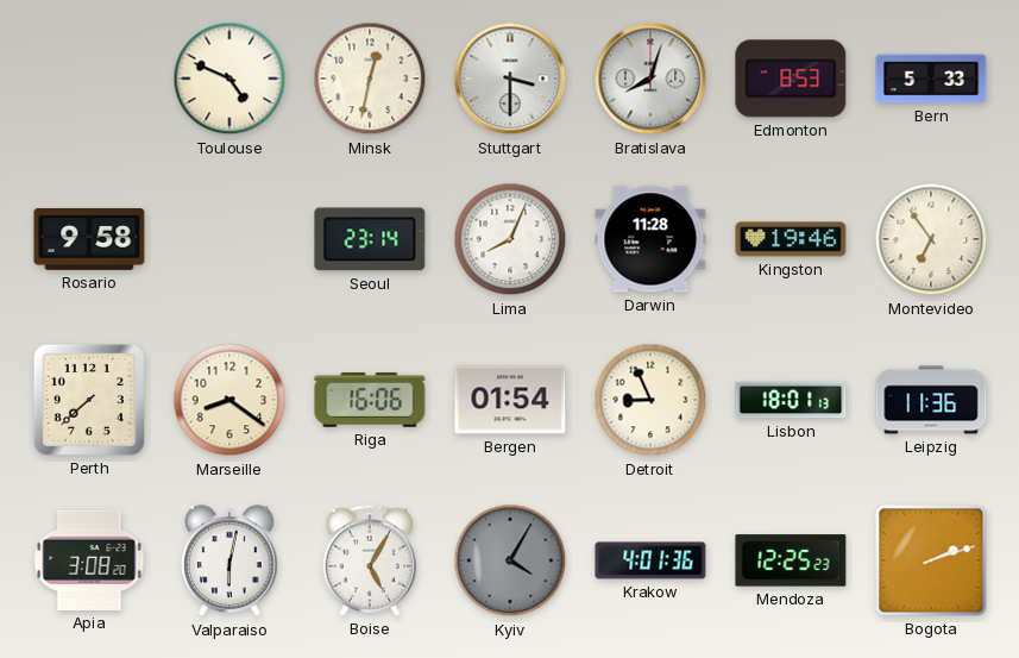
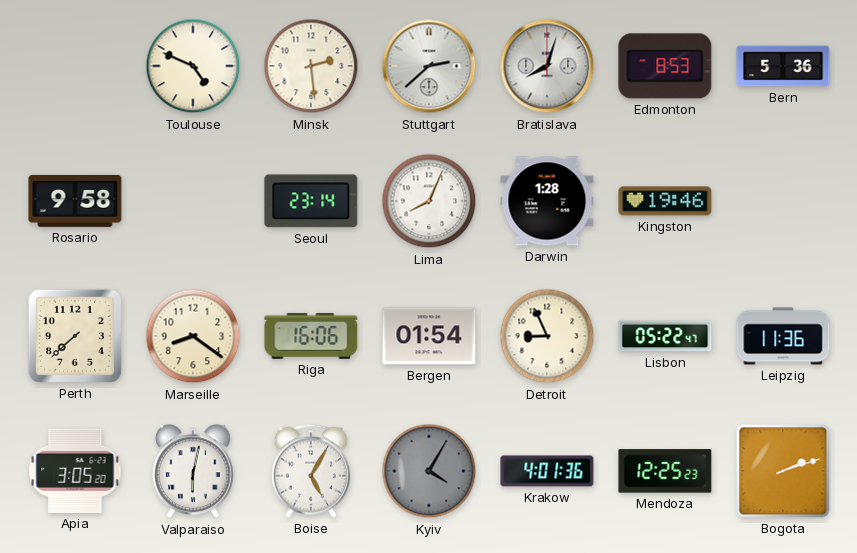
Minsk: 12:32 -> 2:29
Stuttgart: 3:30 -> 2:38
Bern: 5:33 -> 5:36
Darwin: 11:28 -> 1:28
Montevideo: 6:54 -> none
Lisbon: 18:01 -> 05:22
Apia: 3:08 -> 3:05
